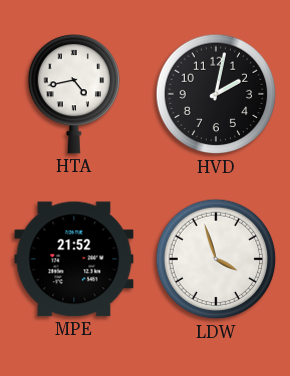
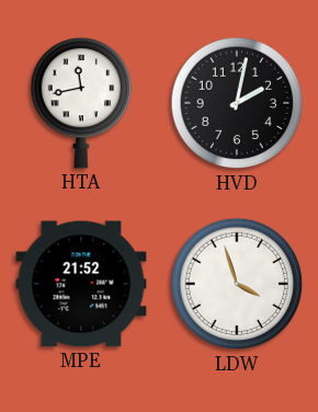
HTA: 4:43 -> 11:43
